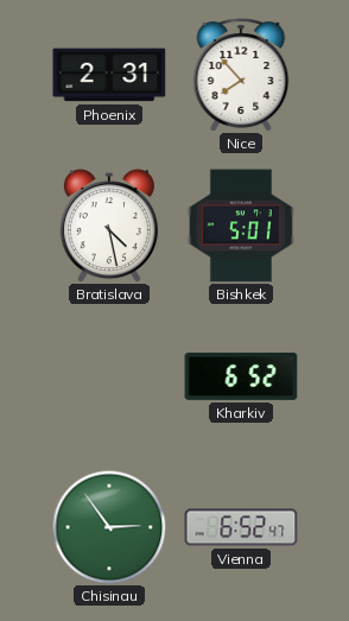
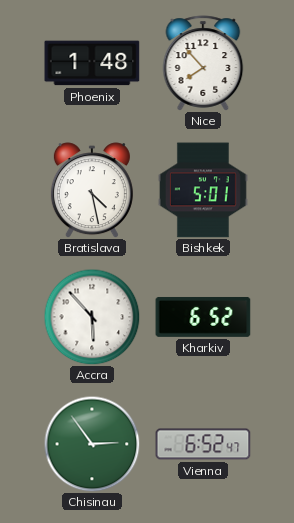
Phoenix: 2:31 -> 1:48
Accra: none -> 5:53
